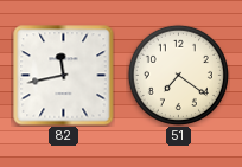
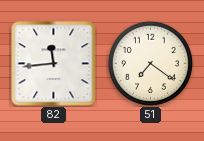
82: 11:43 -> 11:44
